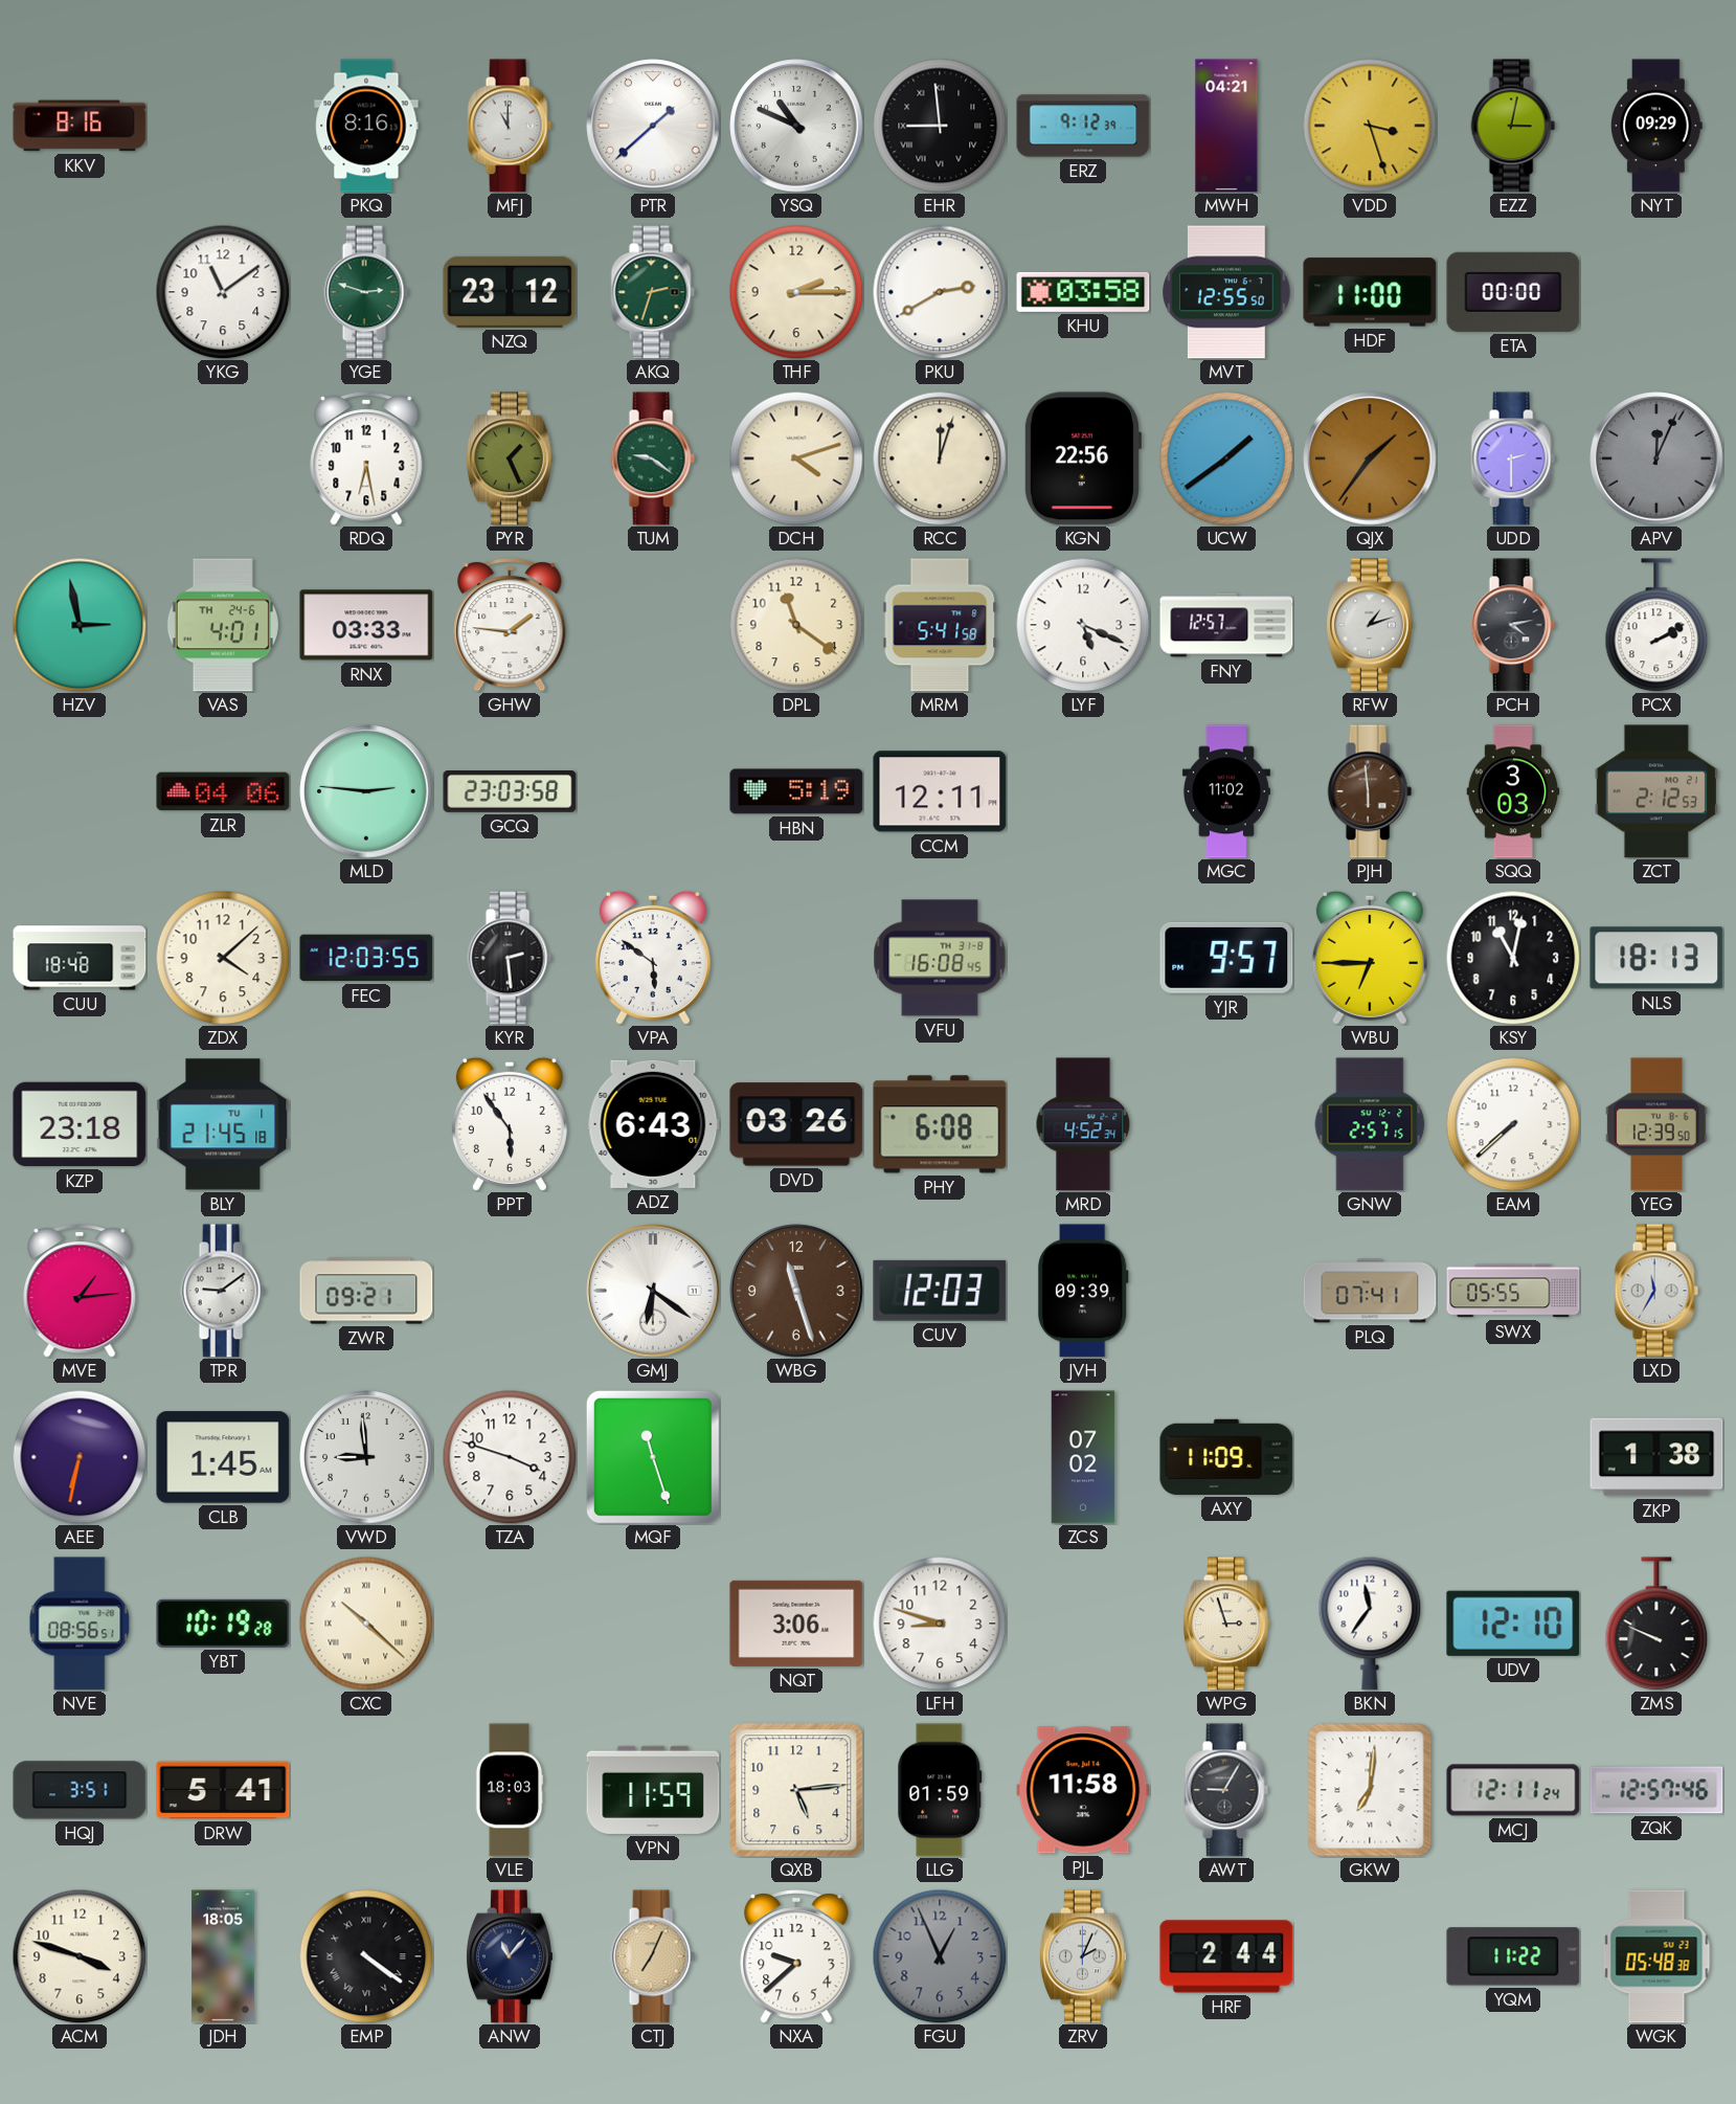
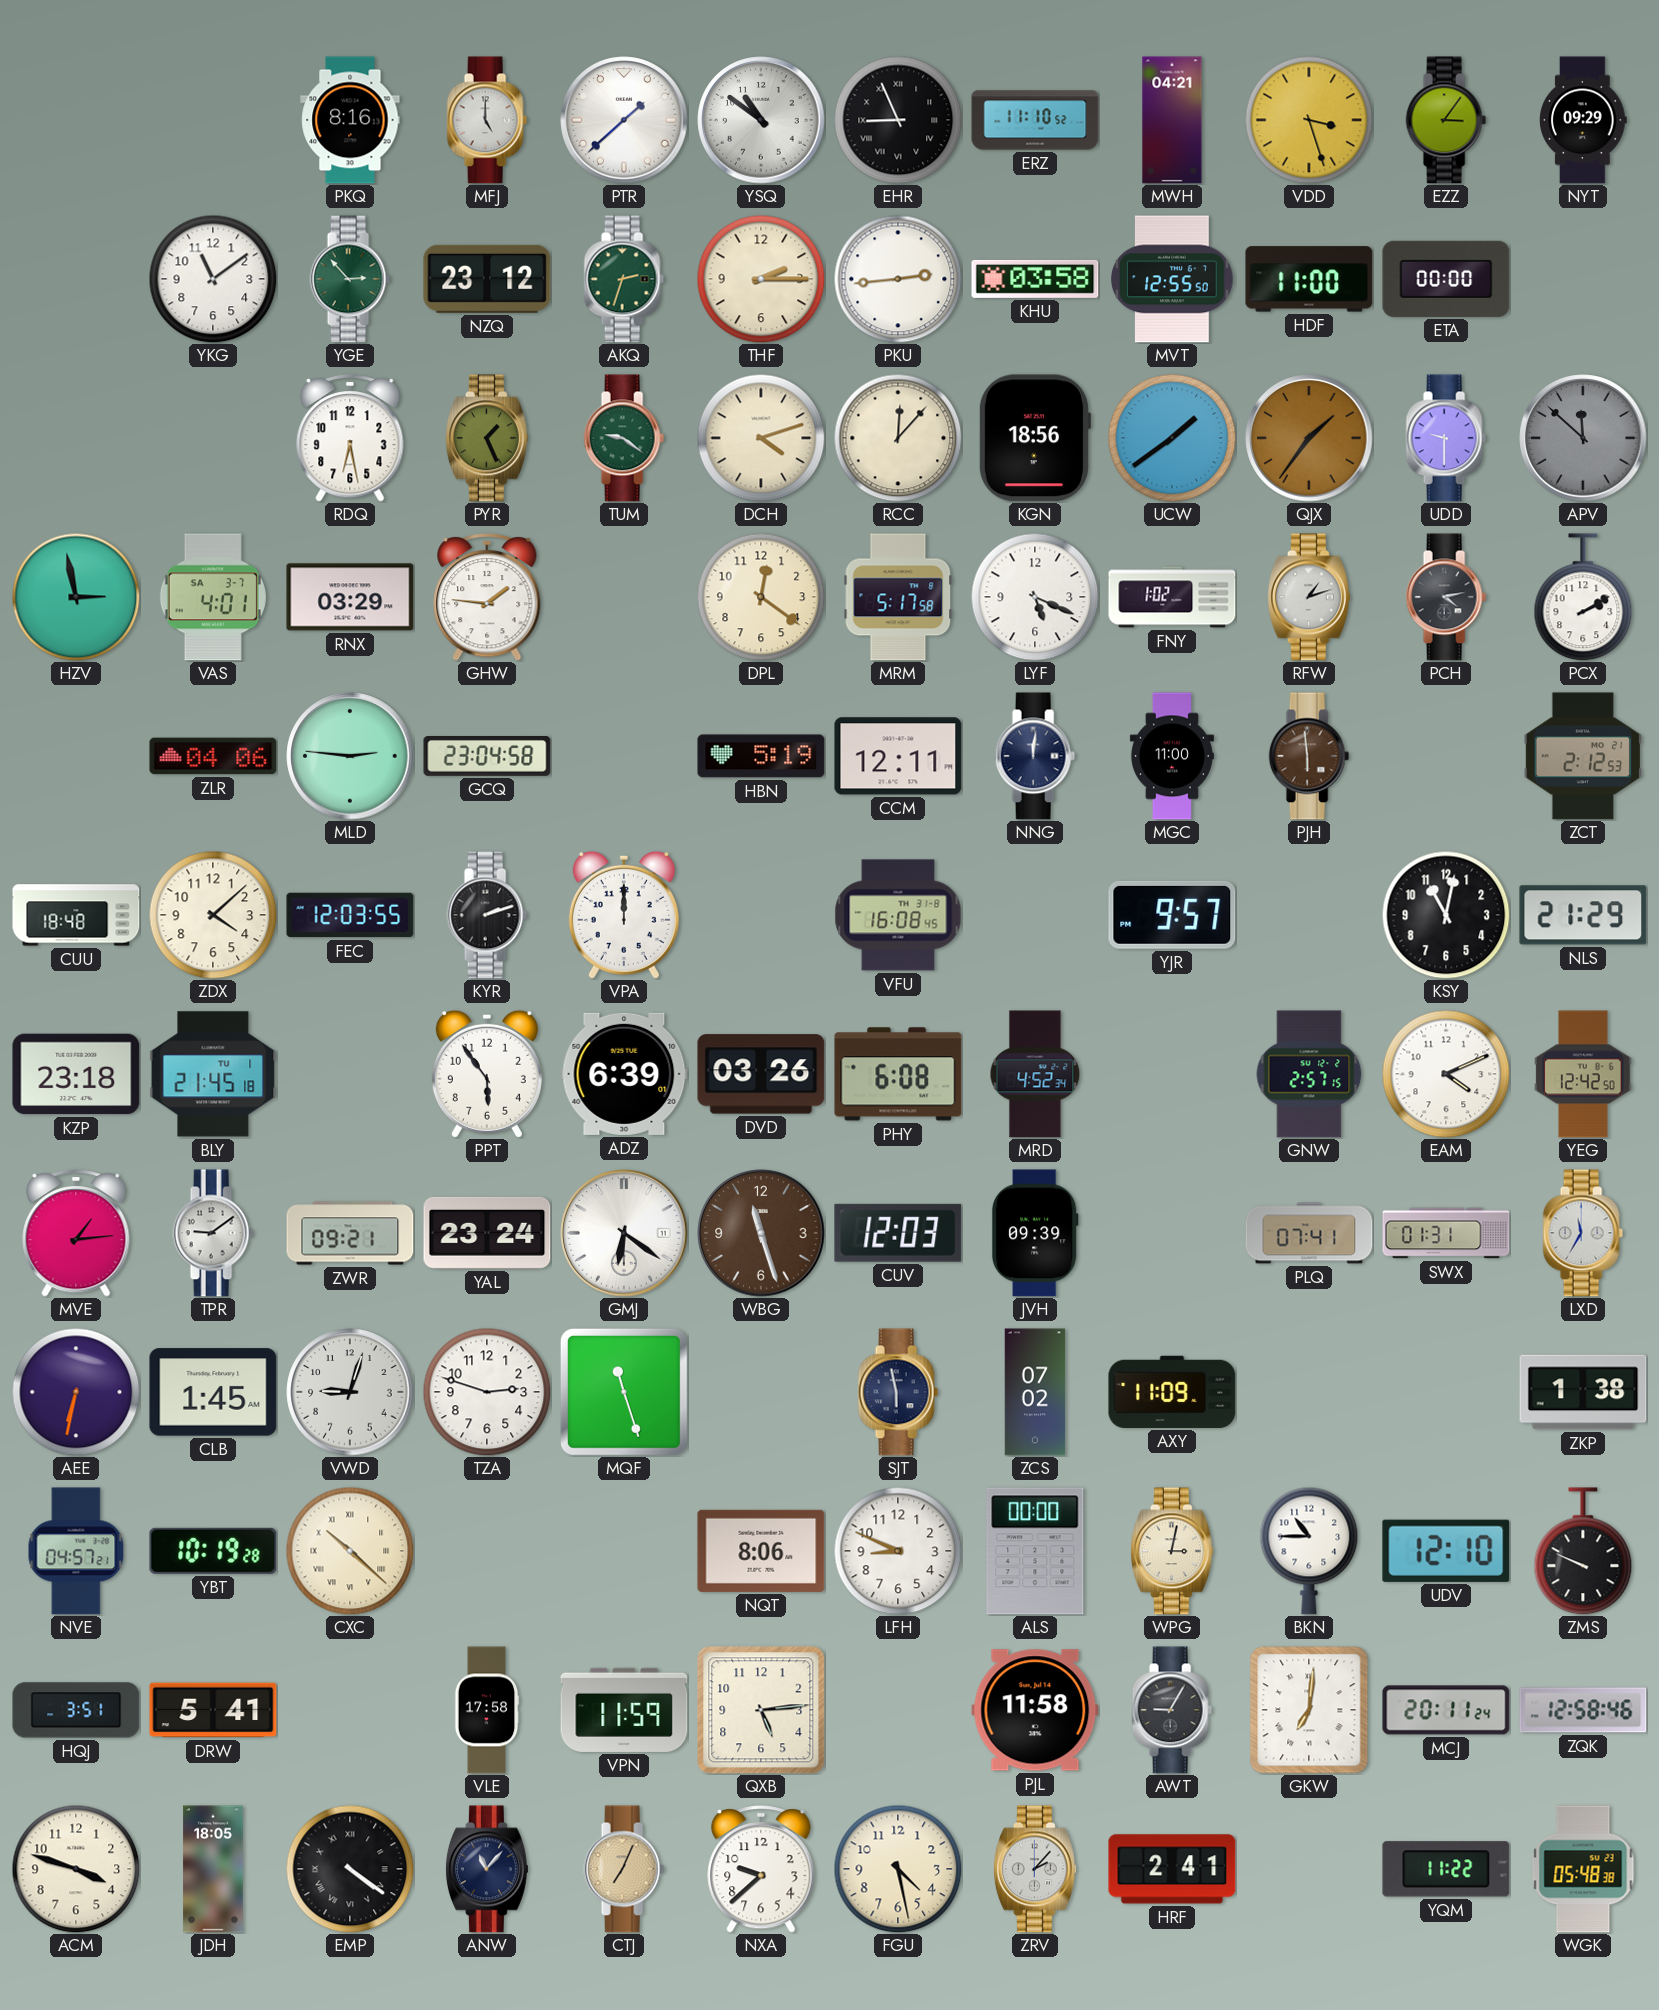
KKV: 8:16 -> none
MFJ: 11:00 -> 5:00
YSQ: 10:49 -> 10:51
EHR: 8:59 -> 8:56
ERZ: 9:12 -> 11:10
EZZ: 3:02 -> 3:06
YGE: 2:48 -> 2:53
PKU: 2:40 -> 2:44
RCC: 12:03 -> 12:07
KGN: 22:56 -> 18:56
UDD: 2:30 -> 9:30
APV: 12:04 -> 11:52
VAS date: TH 24-6 -> SA 3-7
RNX: 03:33 -> 03:29
DPL: 11:21 -> 12:21
MRM: 5:41 -> 5:17
FNY: 12:57 -> 1:02
GCQ: 23:03 -> 23:04
NNG: none -> 12:01
MGC: 11:02 -> 11:00
SQQ: 3:03 -> none
KYR: 2:29 -> 2:12
VPA: 5:51 -> 12:00
WBU: 6:45 -> none
NLS: 18:13 -> 21:29
ADZ: 6:43 -> 6:39
EAM: 7:38 -> 4:11
YEG: 12:39 -> 12:42
YAL: none -> 23:24
SWX: 05:55 -> 01:31
VWD: 8:59 -> 9:03
TZA: 3:48 -> 2:48
SJT: none -> 5:58
NVE: 08:56 -> 04:57
NQT: 3:06 -> 8:06
LFH: 8:48 -> 8:49
ALS: none -> 00:00
WPG: 2:57 -> 3:02
BKN: 11:36 -> 10:45
VLE: 18:03 -> 17:58
LLG: 01:59 -> none
MCJ: 12:11 -> 20:11
ZQK: 12:57 -> 12:58
FGU: 12:56 -> 4:28
FGU dial: grey -> cream
ZRV: 2:04 -> 2:07
HRF: 2:44 -> 2:41
